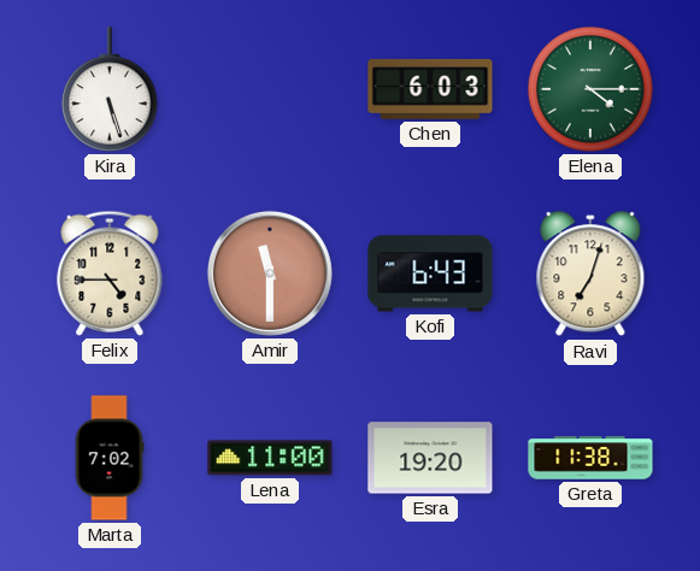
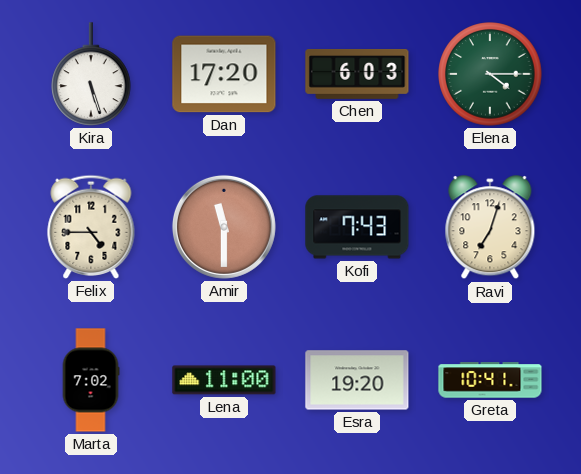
Dan: none -> 17:20
Kofi: 6:43 -> 7:43
Greta: 11:38 -> 10:41
